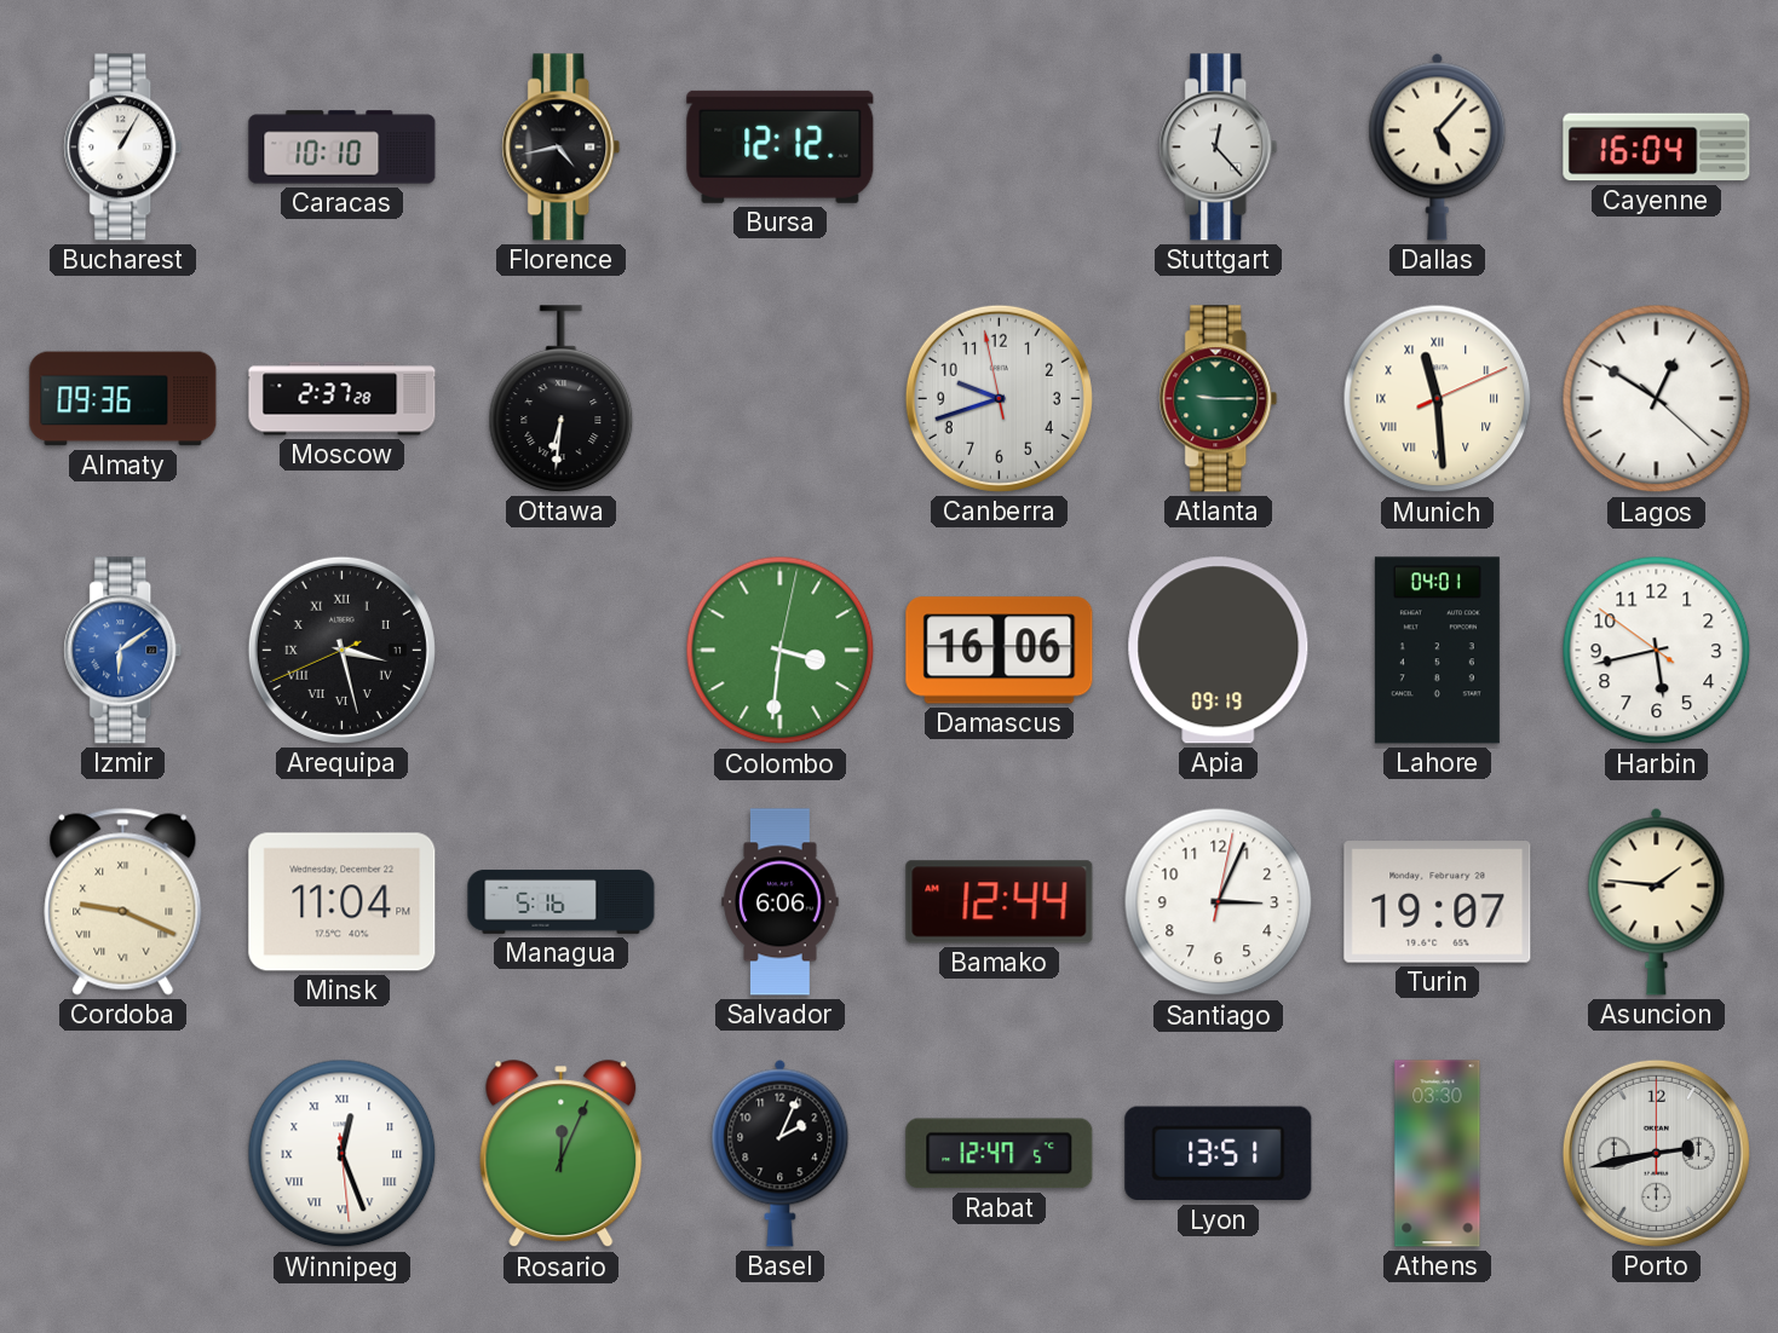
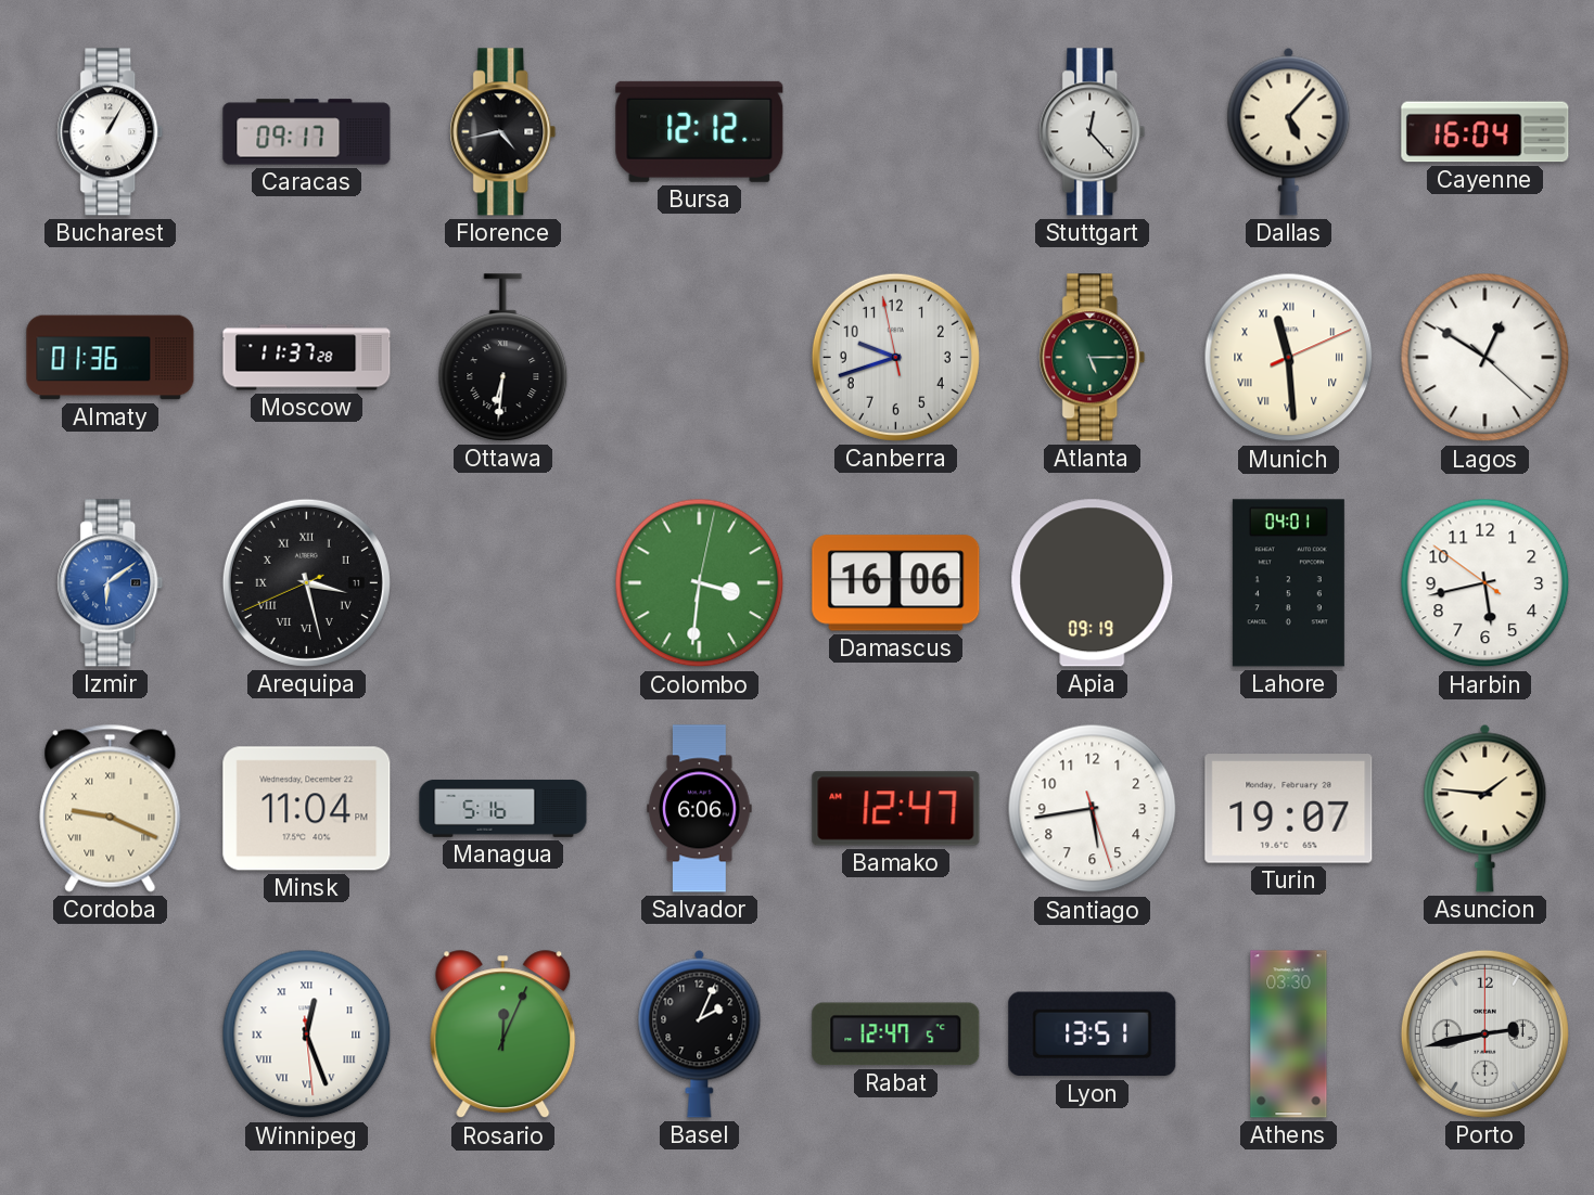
Caracas: 10:10 -> 09:17
Almaty: 09:36 -> 01:36
Moscow: 2:37 -> 11:37
Atlanta: 9:15 -> 5:15
Bamako: 12:44 -> 12:47
Santiago: 3:04 -> 5:43
